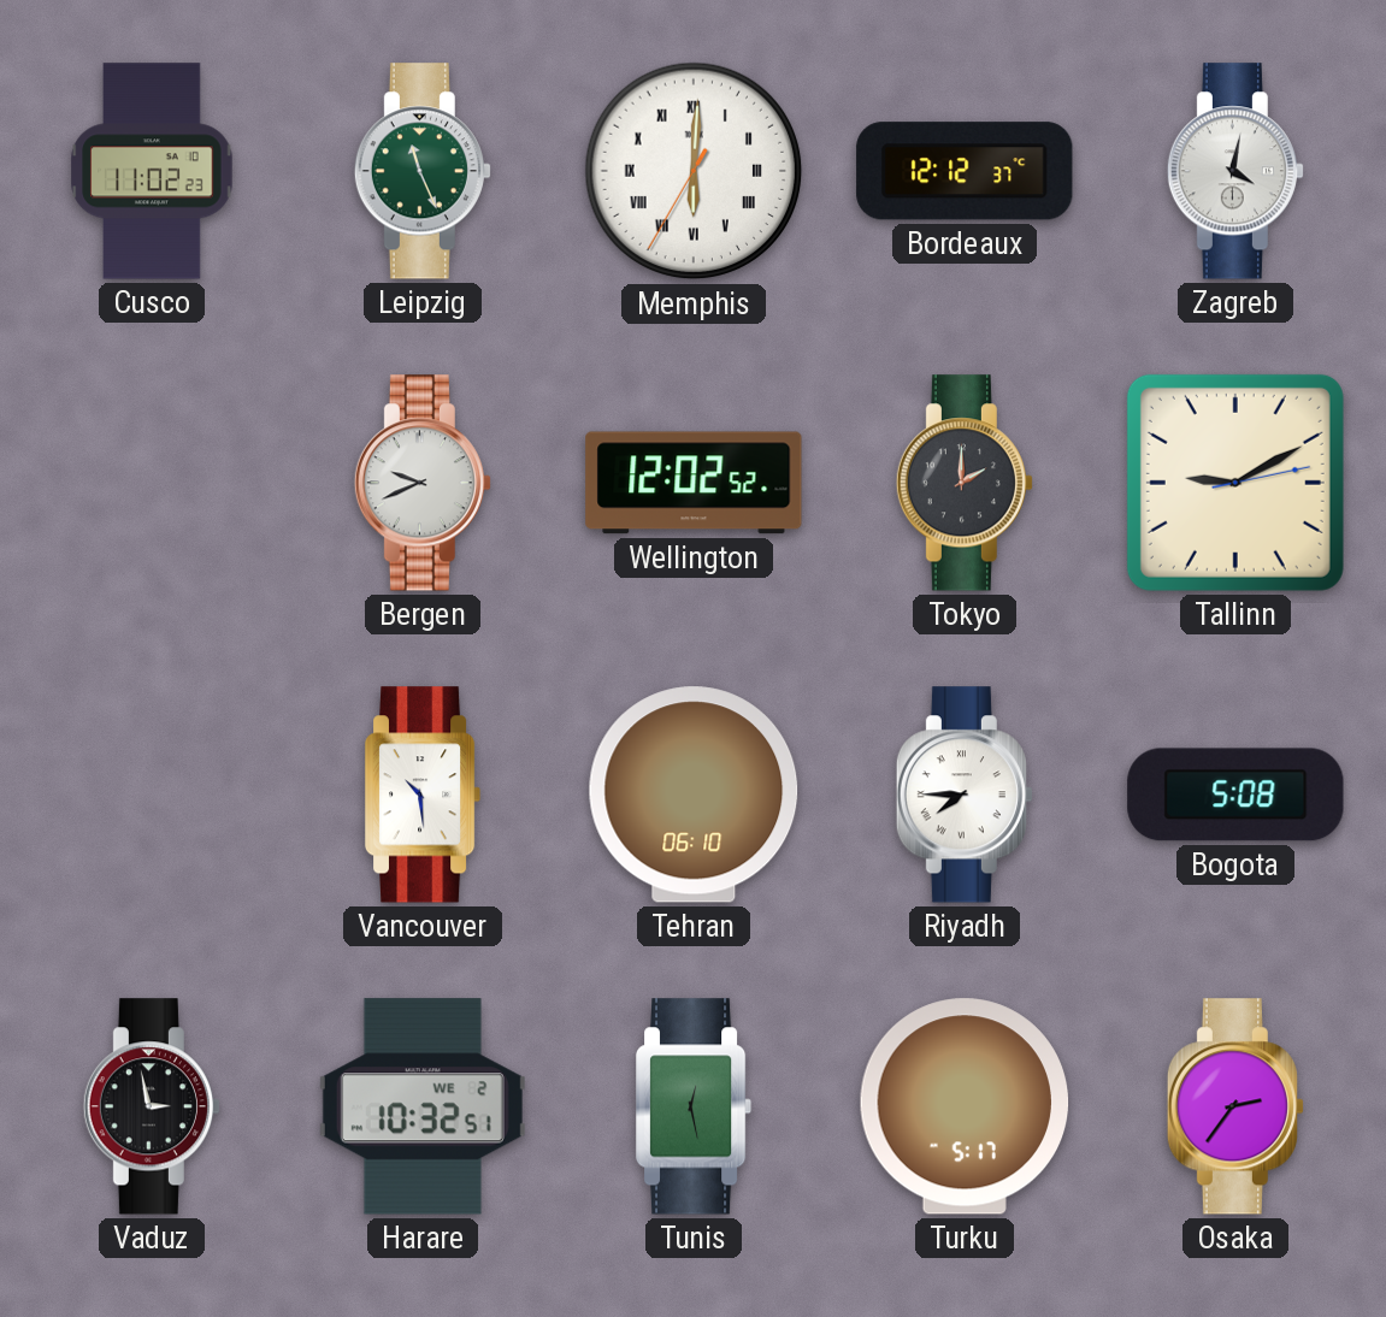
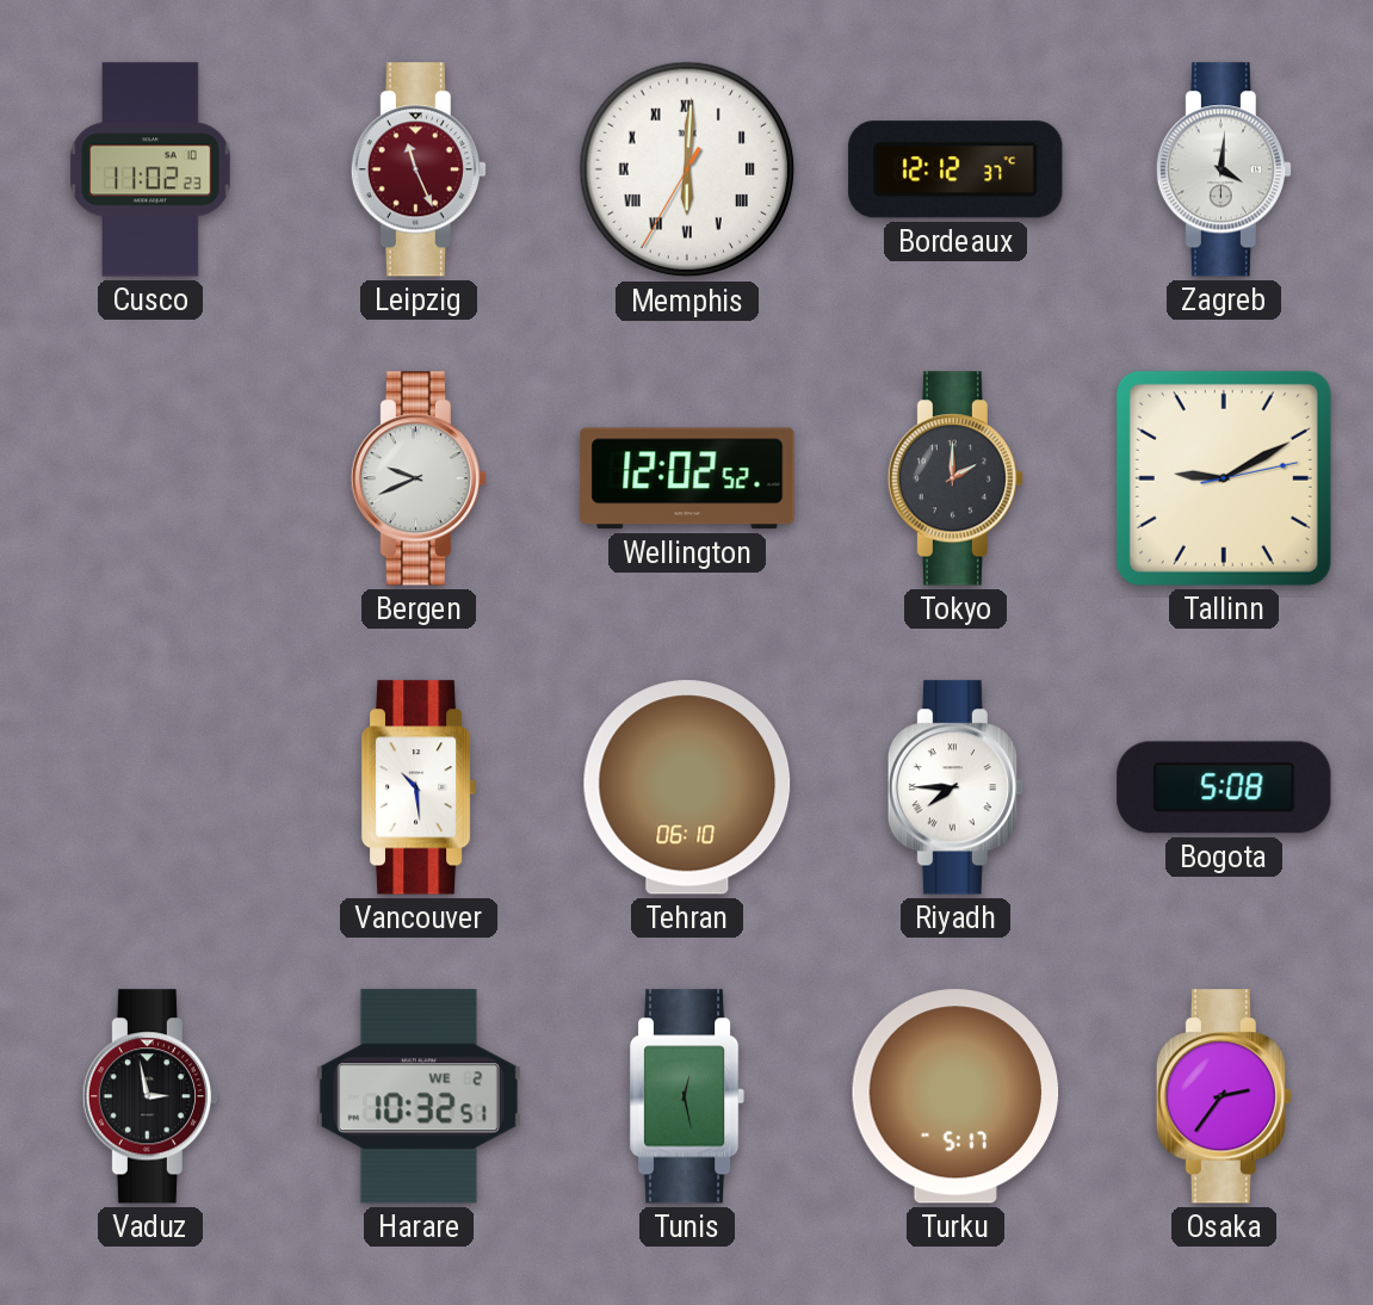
Leipzig dial: green -> burgundy
Zagreb: 4:02 -> 4:01
